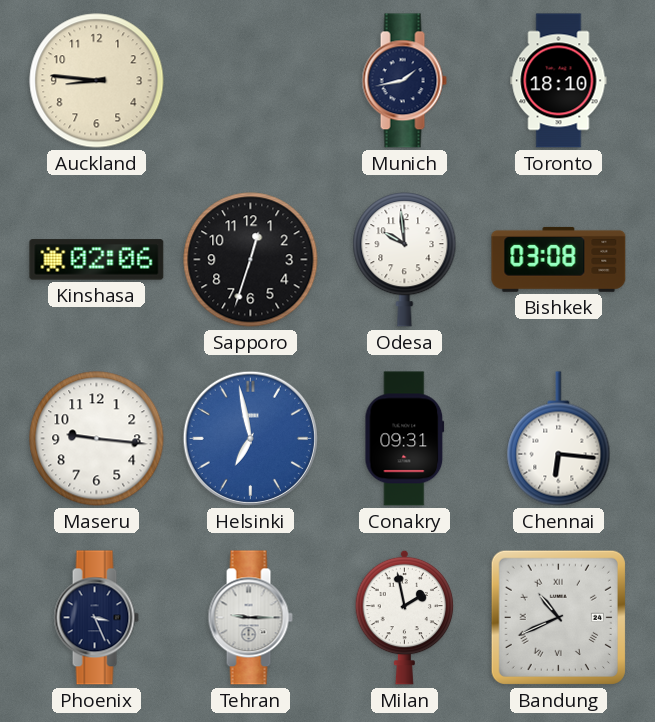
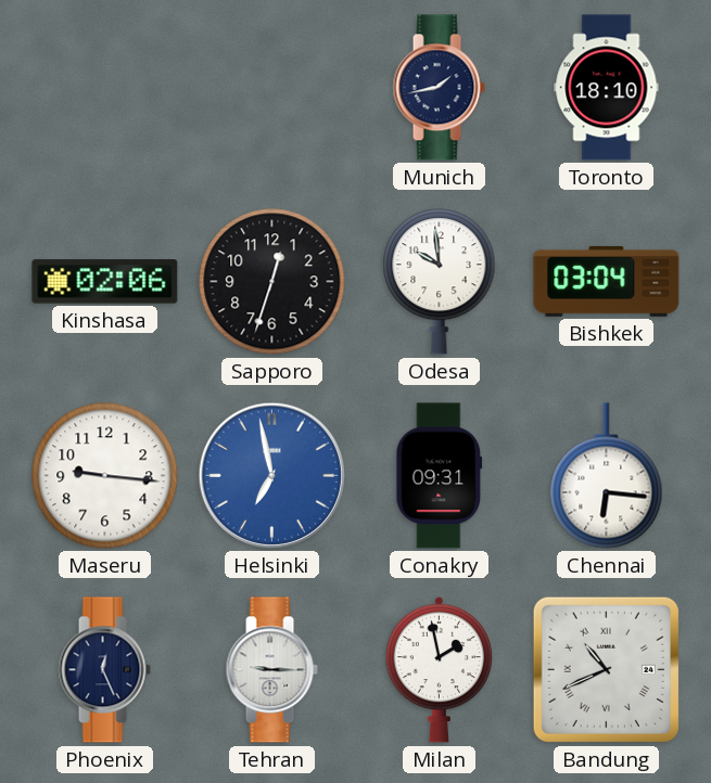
Auckland: 8:46 -> none
Bishkek: 03:08 -> 03:04
Phoenix: 3:26 -> 12:26
